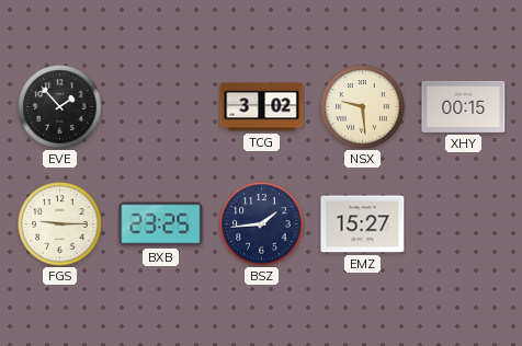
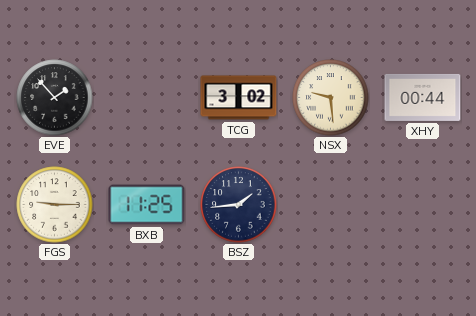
XHY: 00:15 -> 00:44
BXB: 23:25 -> 11:25
EMZ: 15:27 -> none
